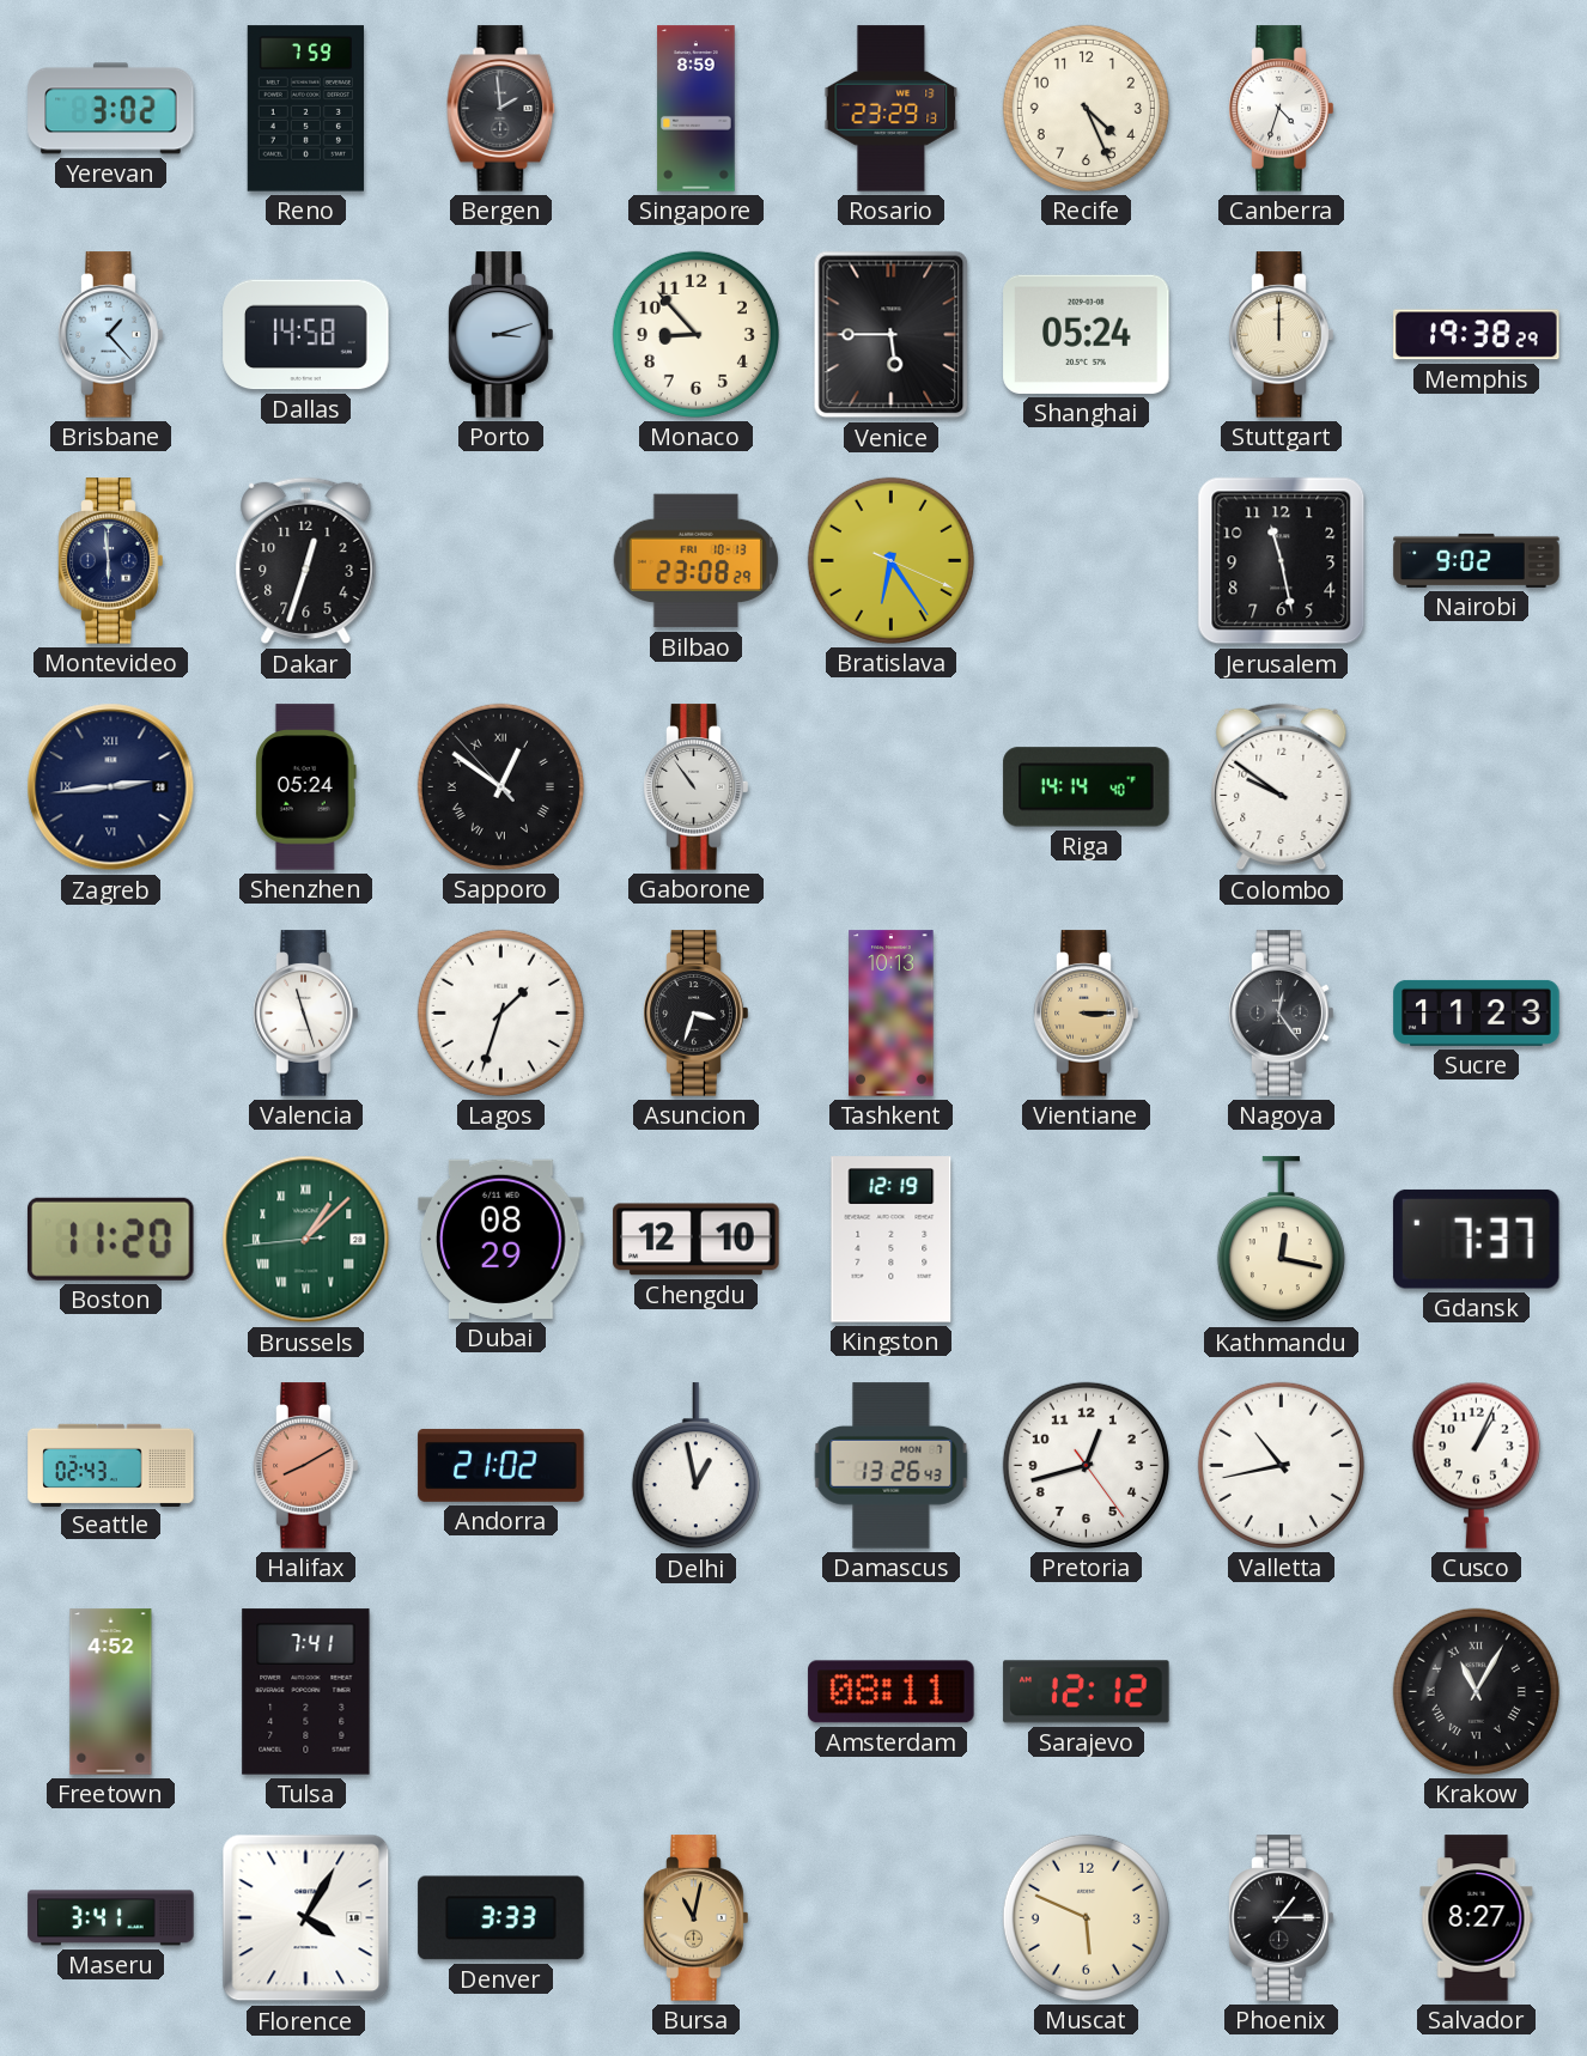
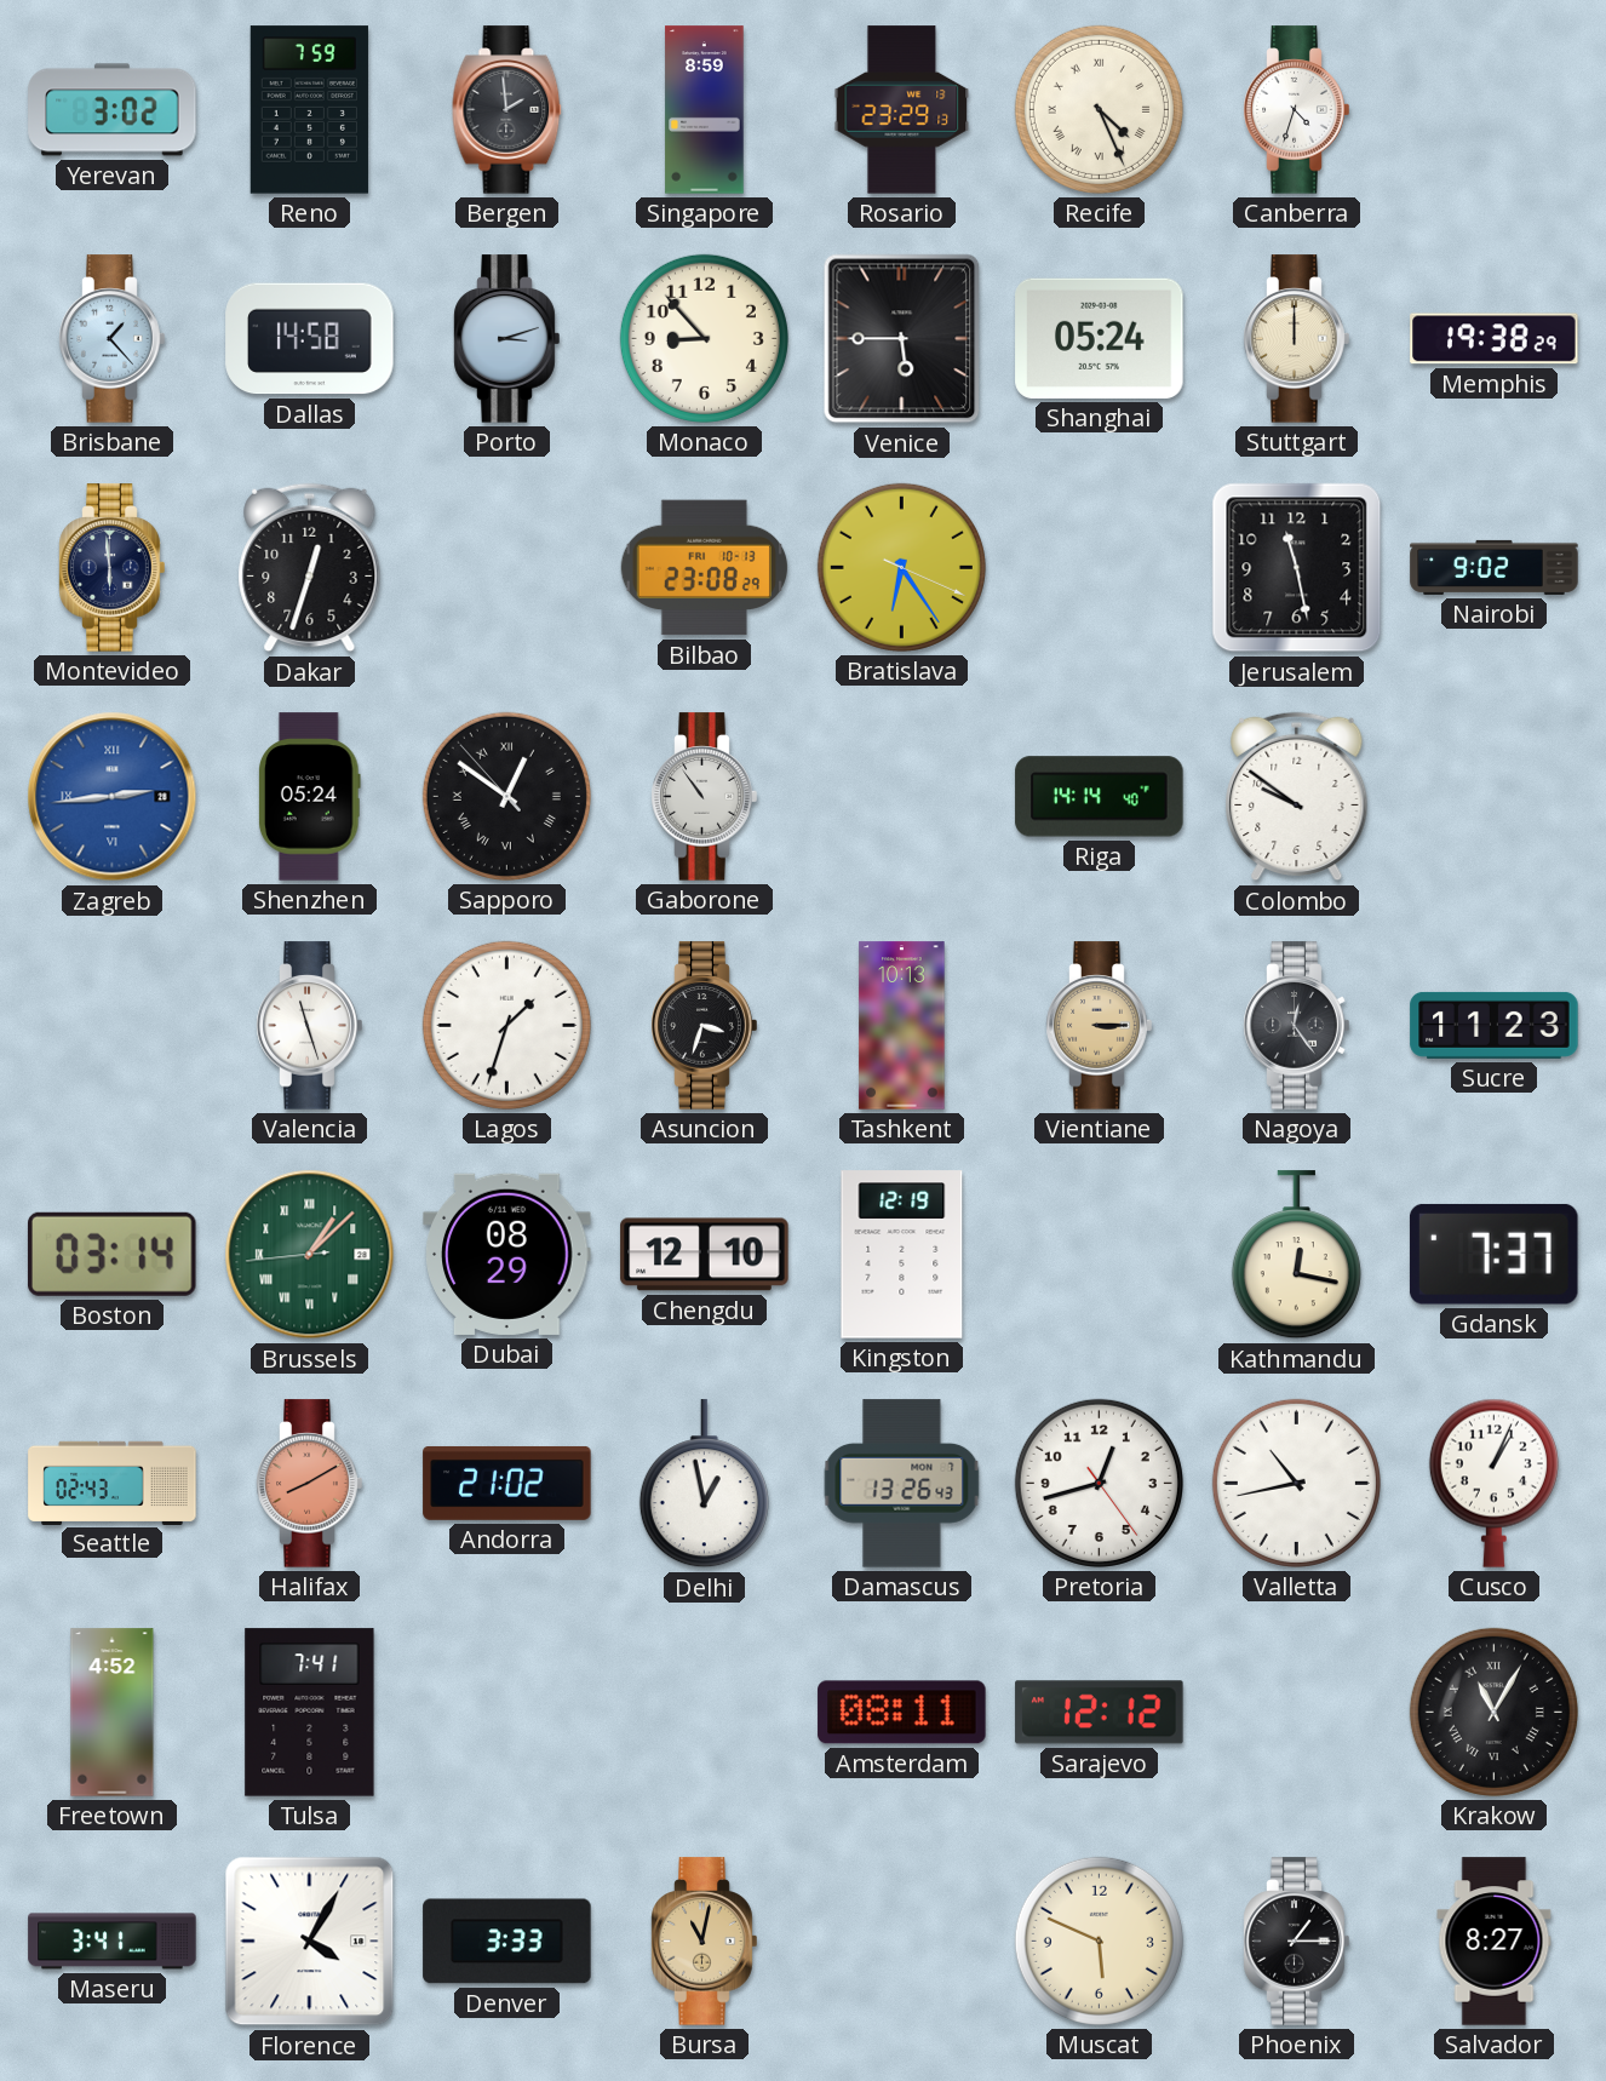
Recife numerals: Arabic -> Roman
Zagreb dial: navy -> blue
Boston: 11:20 -> 03:14
